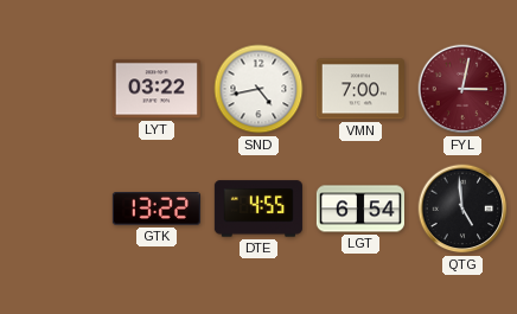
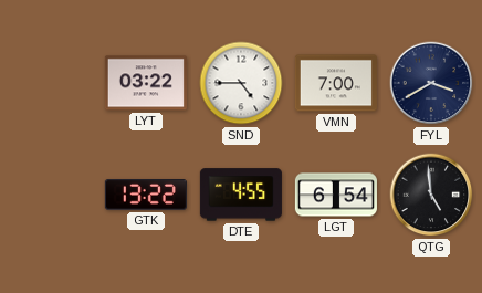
SND: 4:43 -> 4:45
FYL: 3:02 -> 3:40
FYL dial: burgundy -> navy
